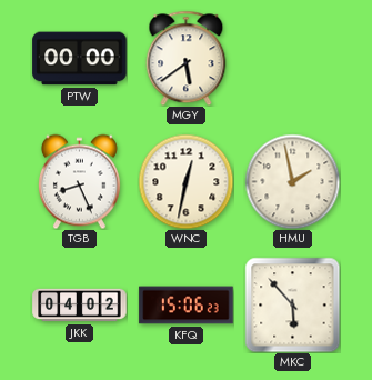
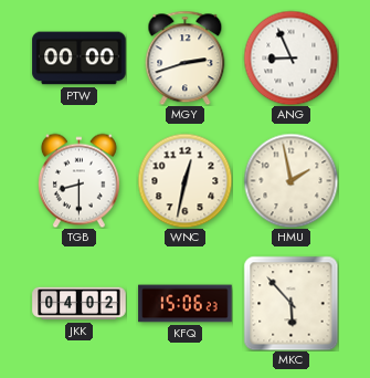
MGY: 5:39 -> 2:42
ANG: none -> 8:56
TGB: 8:26 -> 8:30
